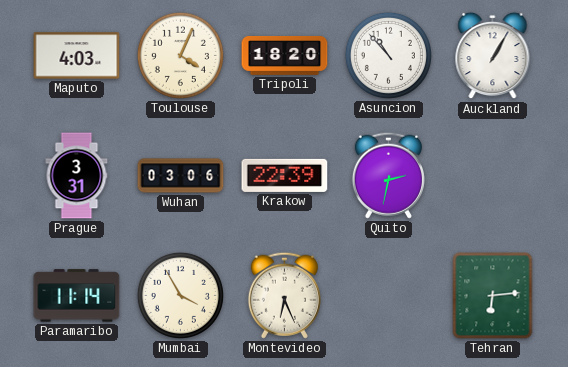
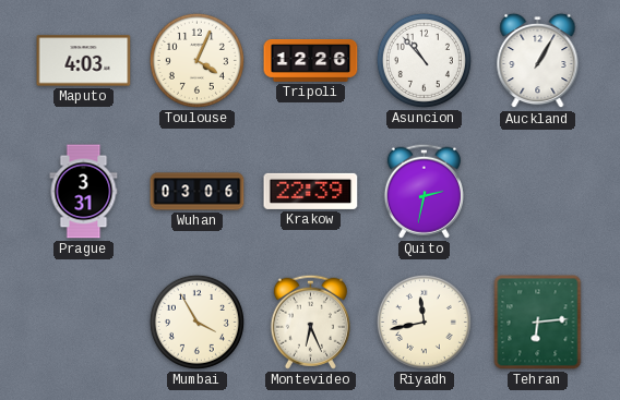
Tripoli: 18:20 -> 12:26
Paramaribo: 11:14 -> none
Riyadh: none -> 11:43
